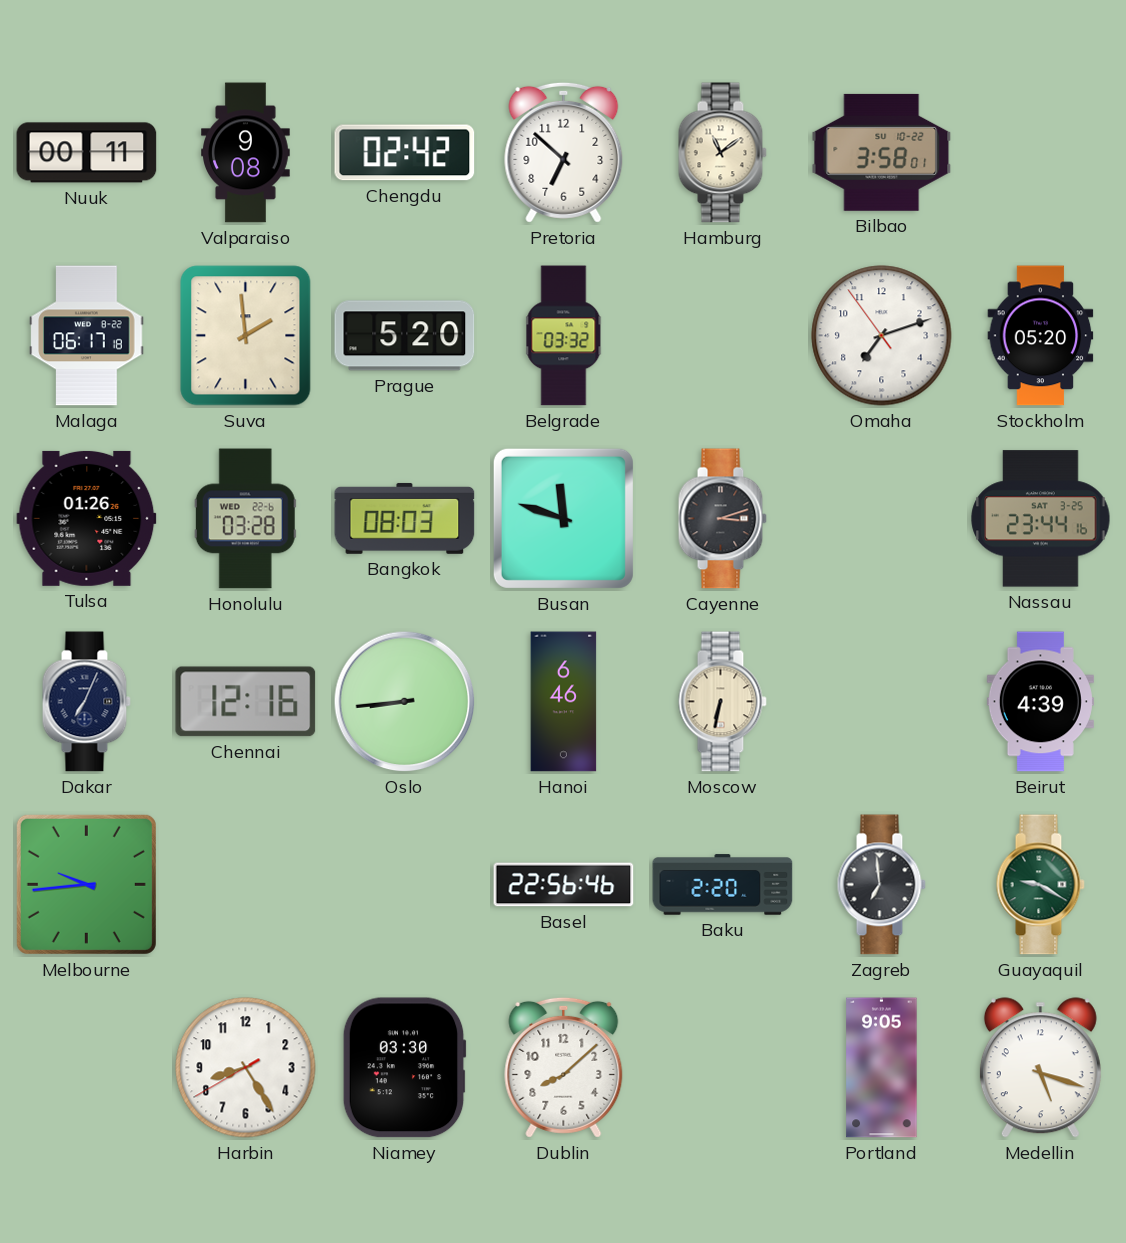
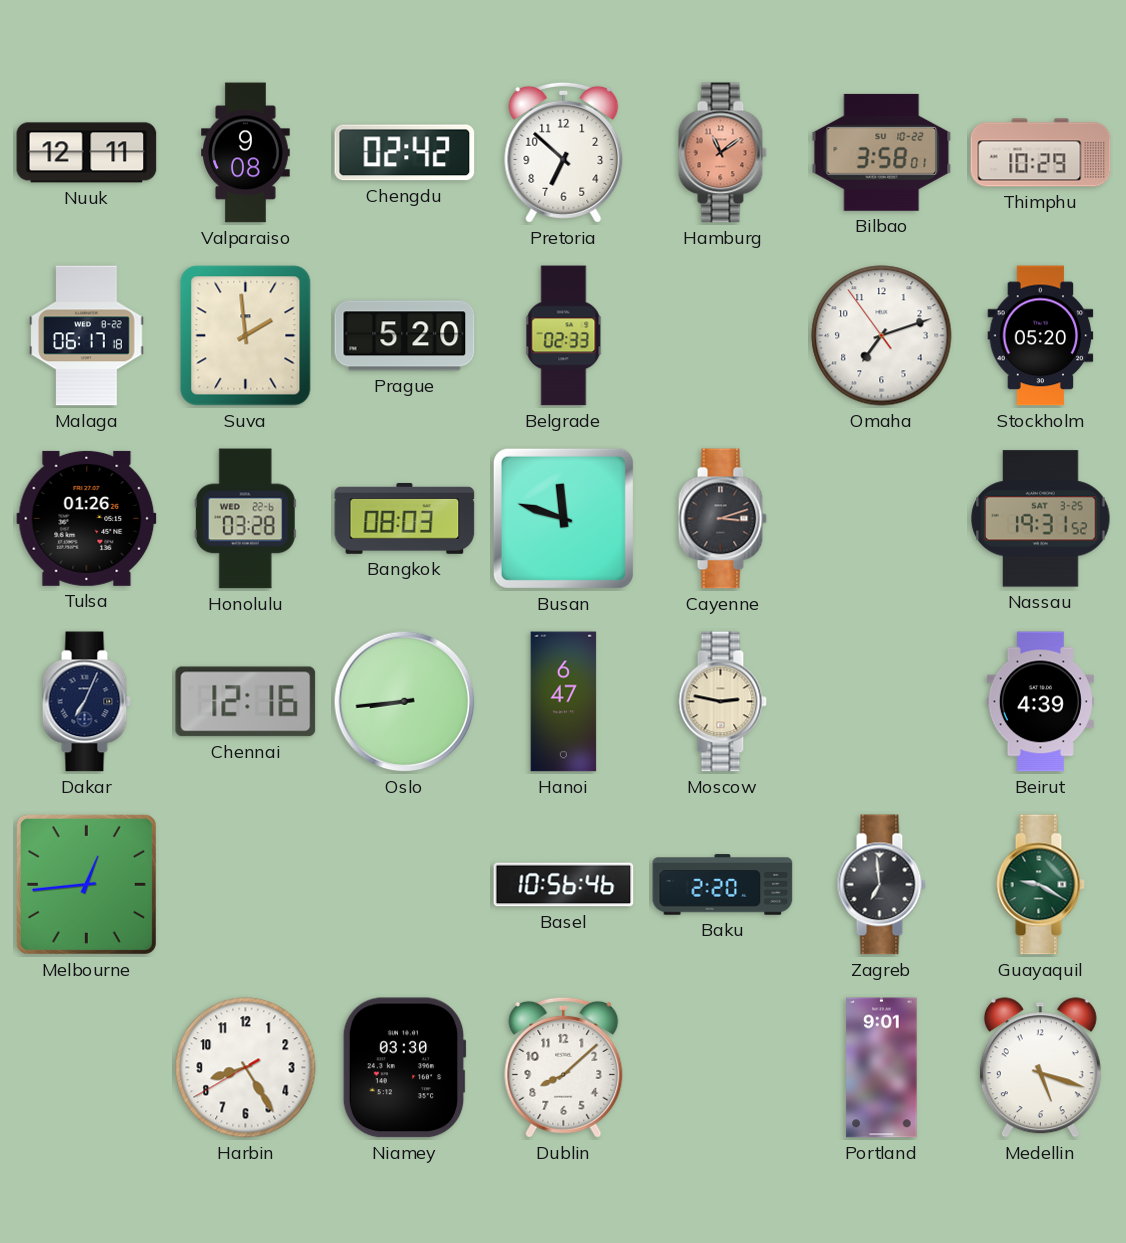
Nuuk: 00:11 -> 12:11
Hamburg dial: cream -> salmon
Thimphu: none -> 10:29
Belgrade: 03:32 -> 02:33
Nassau: 23:44 -> 19:31
Hanoi: 6:46 -> 6:47
Moscow: 6:32 -> 2:47
Melbourne: 9:44 -> 12:44
Basel: 22:56 -> 10:56
Portland: 9:05 -> 9:01
